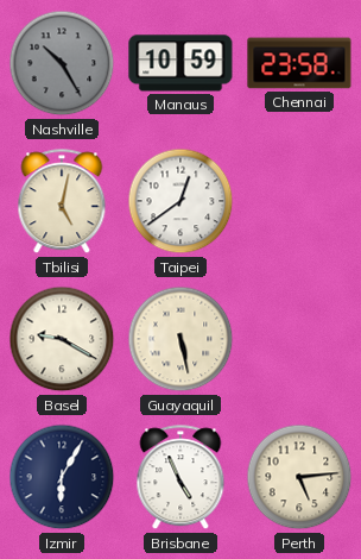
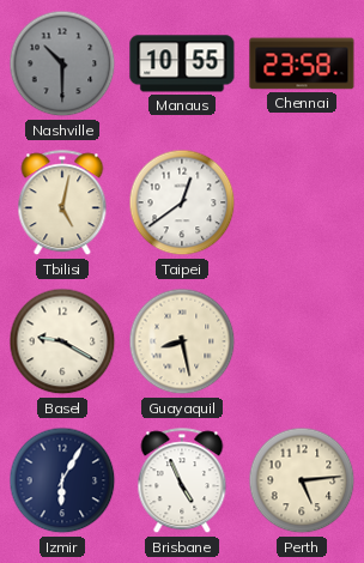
Nashville: 10:25 -> 10:30
Manaus: 10:59 -> 10:55
Guayaquil: 5:28 -> 8:28
